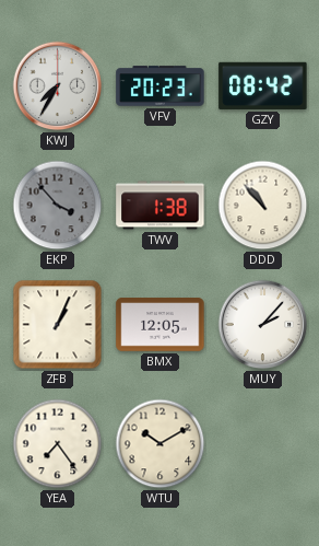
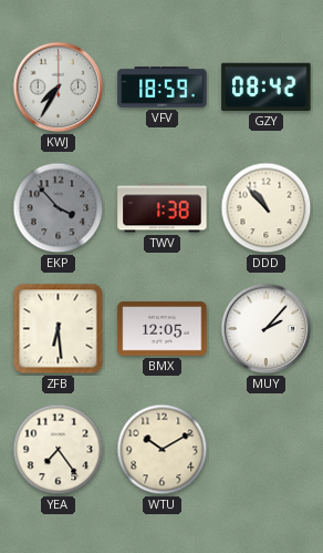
VFV: 20:23 -> 18:59
ZFB: 1:04 -> 6:29
